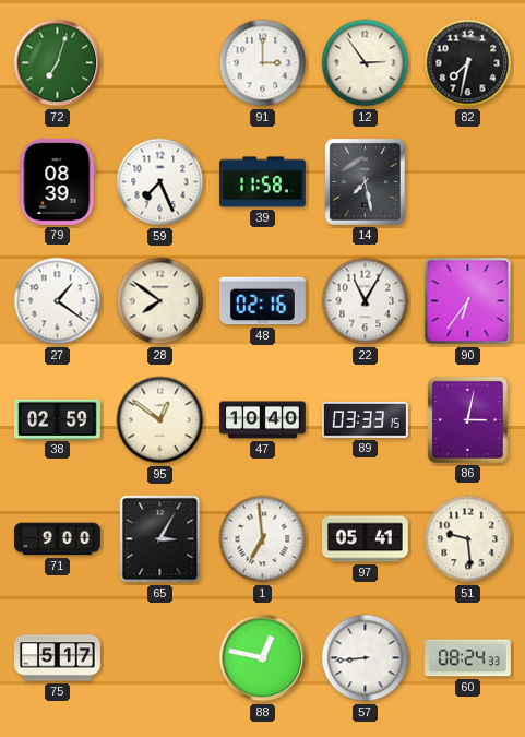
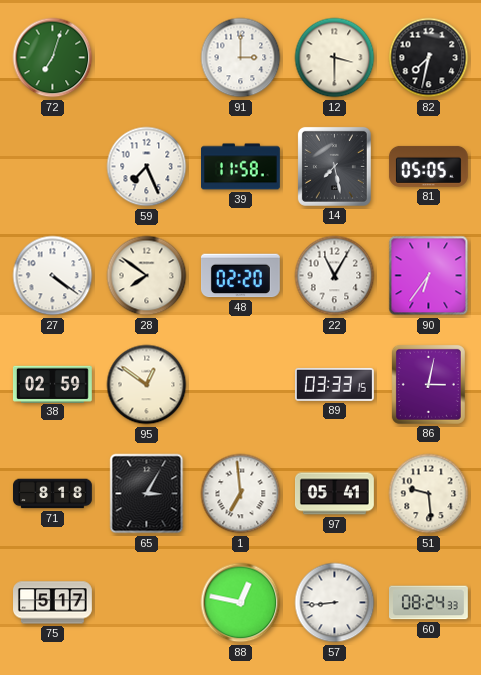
12: 2:54 -> 3:30
79: 08:39 -> none
81: none -> 05:05
27: 1:21 -> 4:21
48: 02:16 -> 02:20
47: 10:40 -> none
71: 9:00 -> 8:18
